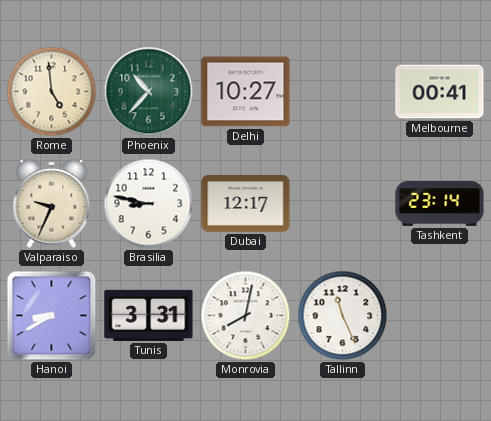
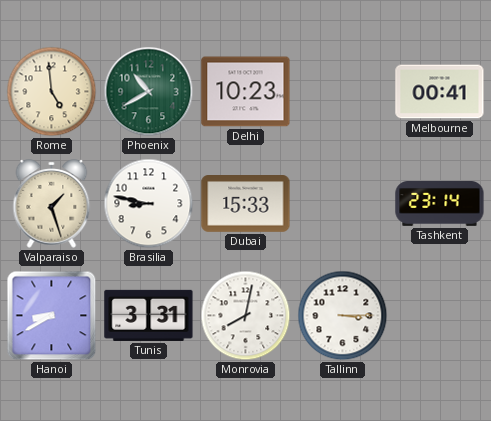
Phoenix: 10:37 -> 10:40
Delhi: 10:27 -> 10:23
Valparaiso: 9:34 -> 1:27
Dubai: 12:17 -> 15:33
Tallinn: 11:26 -> 3:15
